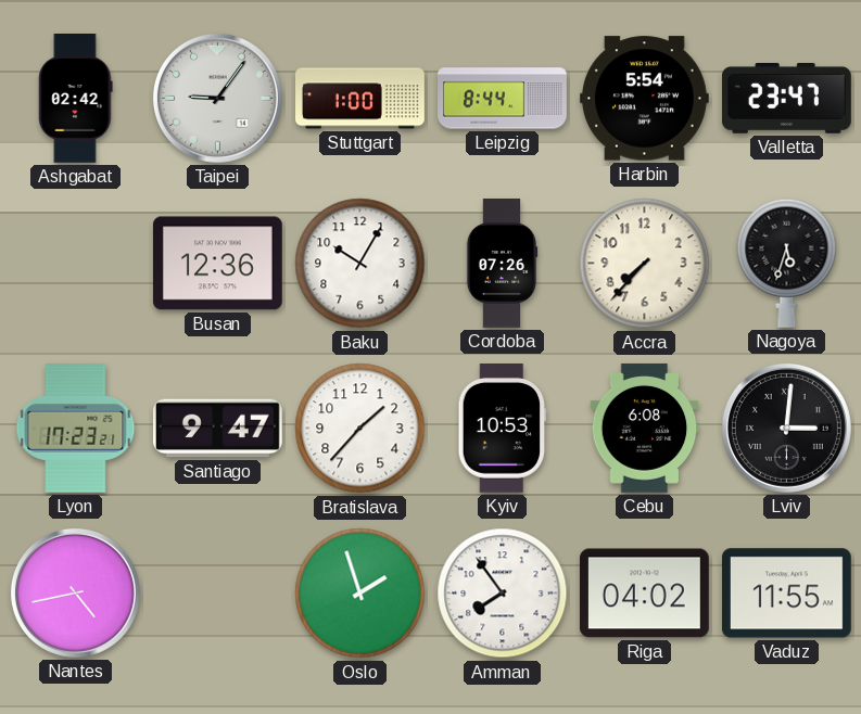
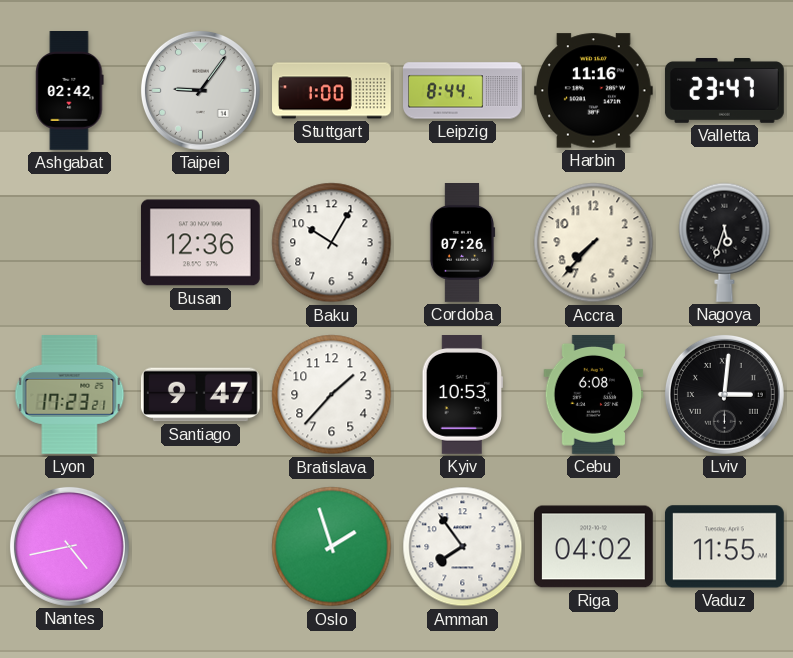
Harbin: 5:54 -> 11:16
